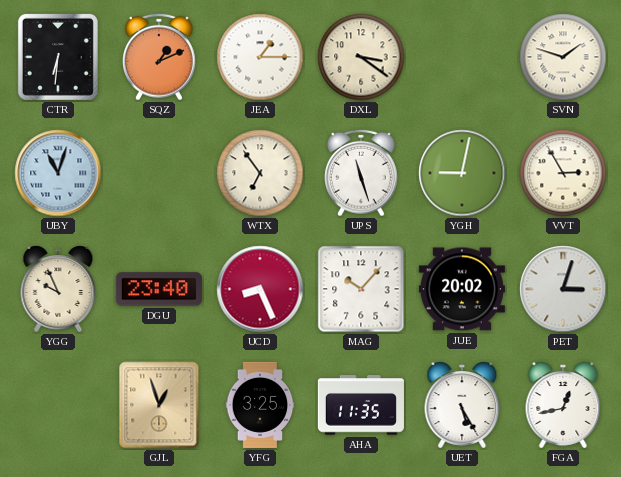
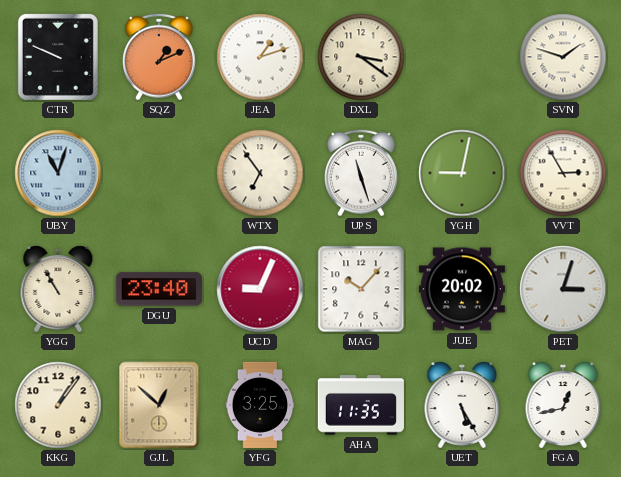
CTR: 6:31 -> 9:49
JEA: 1:15 -> 1:12
YGG: 9:56 -> 10:55
UCD: 8:26 -> 9:04
KKG: none -> 1:06
GJL: 12:57 -> 12:52
